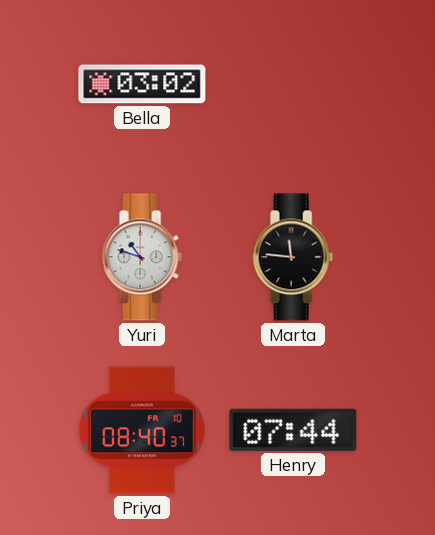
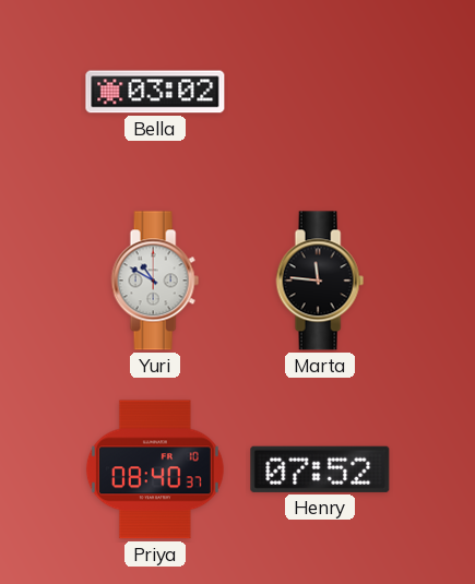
Yuri: 10:48 -> 10:50
Henry: 07:44 -> 07:52
